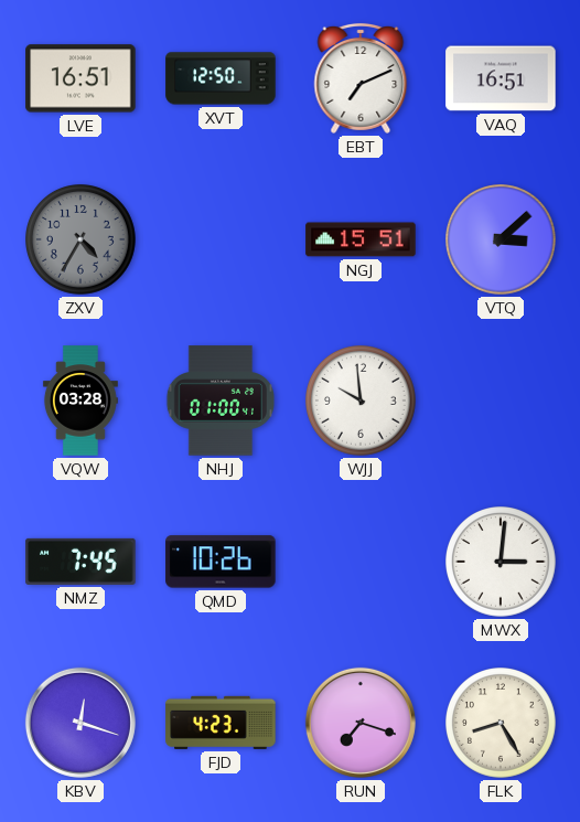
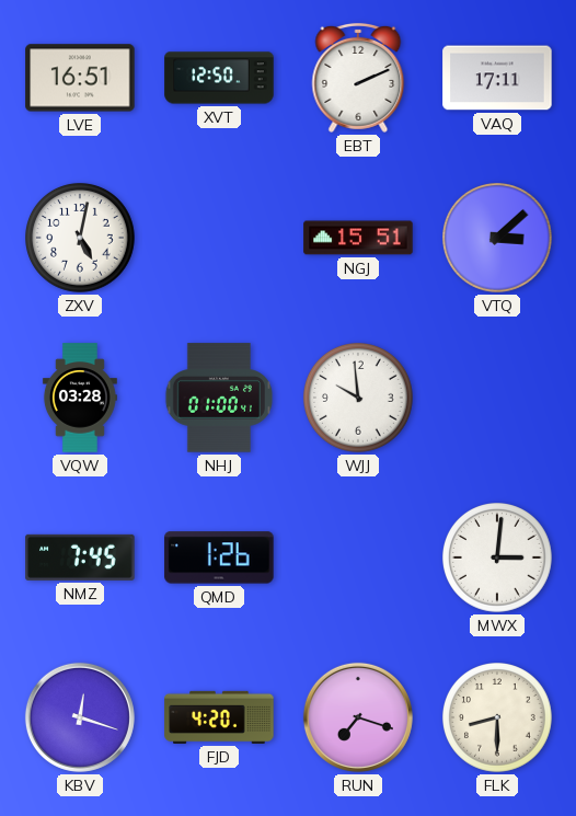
EBT: 7:11 -> 2:11
VAQ: 16:51 -> 17:11
ZXV: 4:35 -> 5:02
ZXV dial: grey -> white
QMD: 10:26 -> 1:26
FJD: 4:23 -> 4:20
FLK: 8:25 -> 8:30
